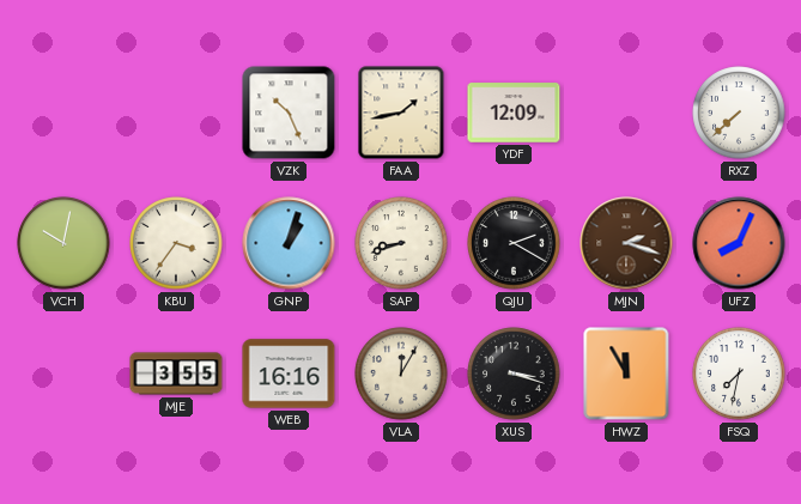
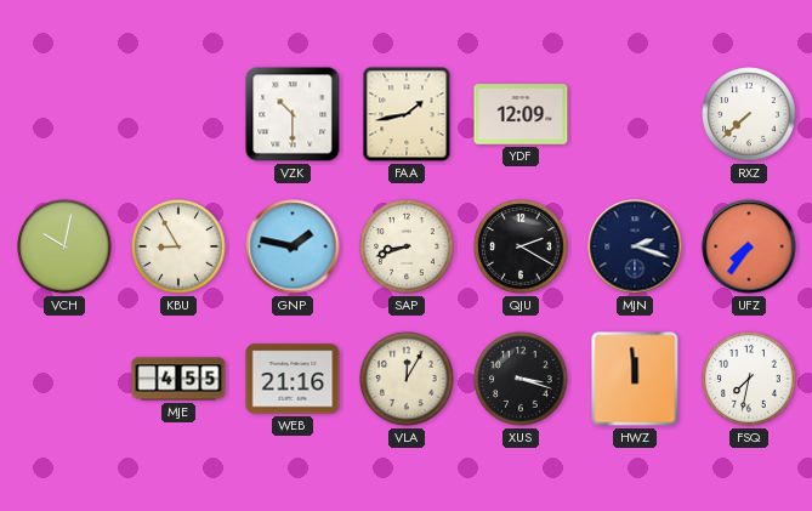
VZK: 10:26 -> 10:30
KBU: 3:36 -> 8:55
GNP: 1:03 -> 1:47
MJN dial: brown -> navy
UFZ: 8:04 -> 7:36
MJE: 3:55 -> 4:55
WEB: 16:16 -> 21:16
HWZ: 11:55 -> 11:59
